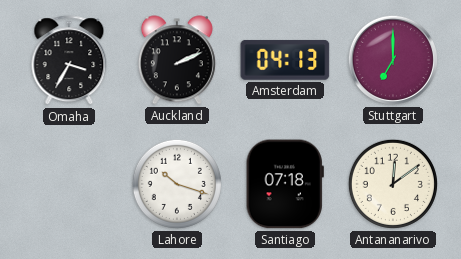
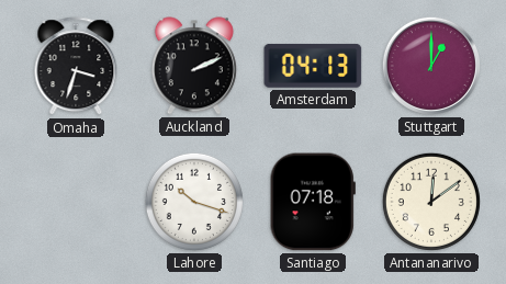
Omaha: 3:35 -> 3:33
Stuttgart: 7:00 -> 1:00
